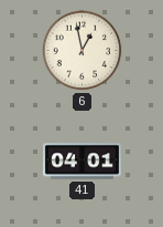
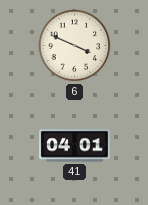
6: 12:58 -> 3:49
